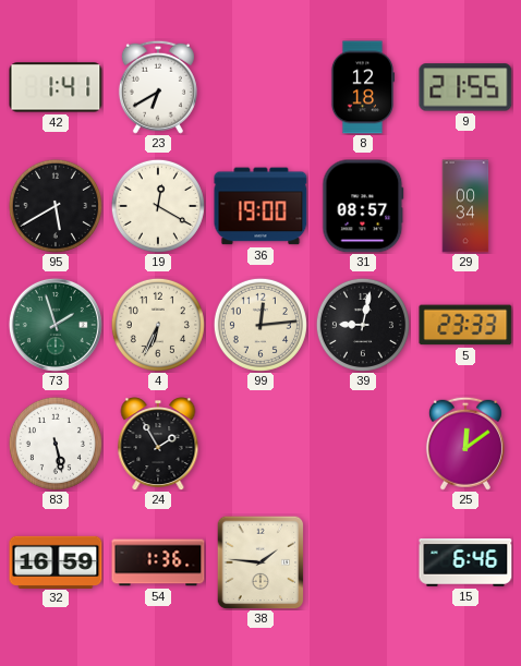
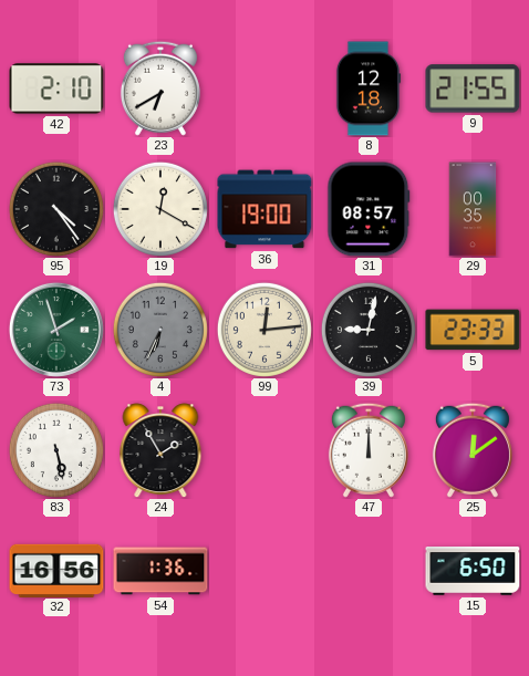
42: 1:41 -> 2:10
95: 5:40 -> 4:24
29: 00:34 -> 00:35
4 dial: cream -> grey
47: none -> 12:00
32: 16:59 -> 16:56
38: 1:46 -> none
15: 6:46 -> 6:50
